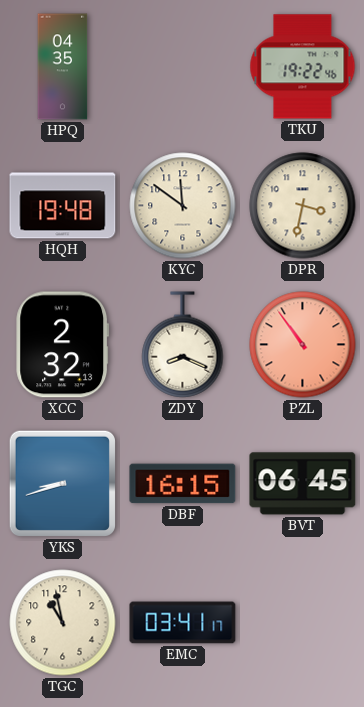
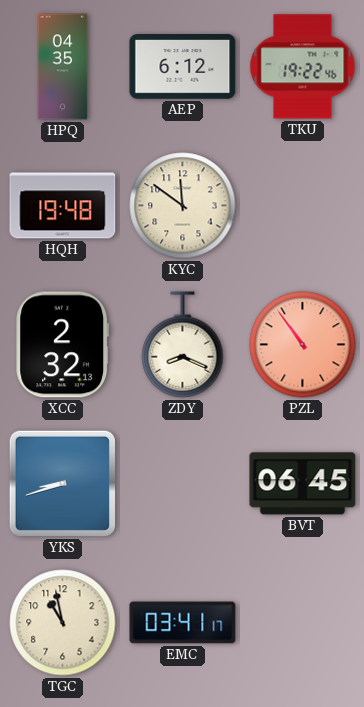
AEP: none -> 6:12
DPR: 3:32 -> none
DBF: 16:15 -> none
